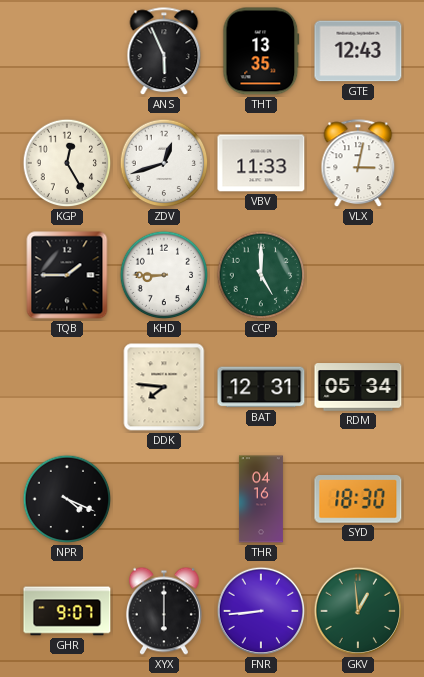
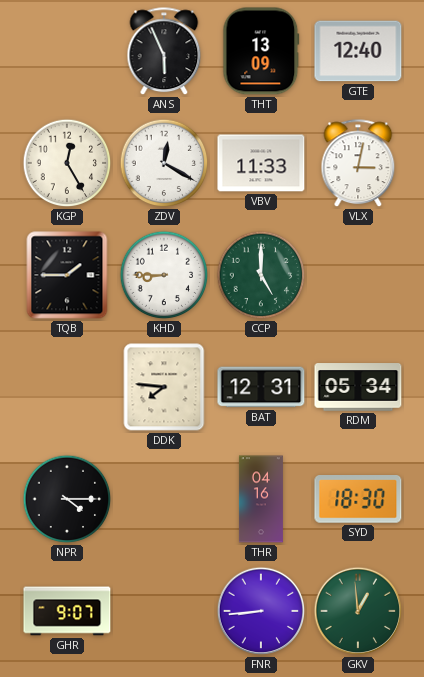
THT: 13:35 -> 13:09
GTE: 12:43 -> 12:40
ZDV: 12:42 -> 12:20
NPR: 4:19 -> 4:15
XYX: 6:00 -> none
